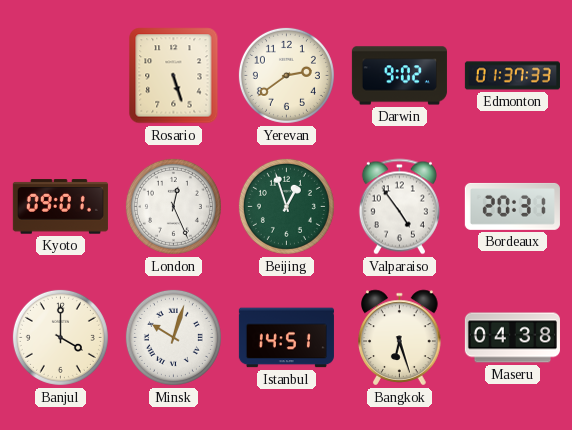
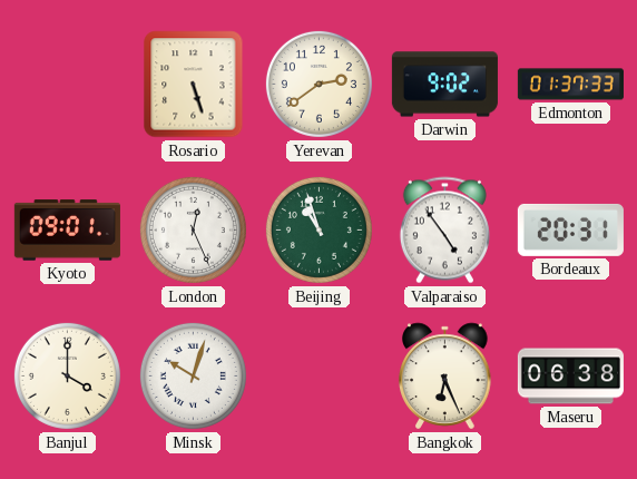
Beijing: 12:57 -> 10:57
Istanbul: 14:51 -> none
Bangkok: 6:27 -> 6:26
Maseru: 04:38 -> 06:38
